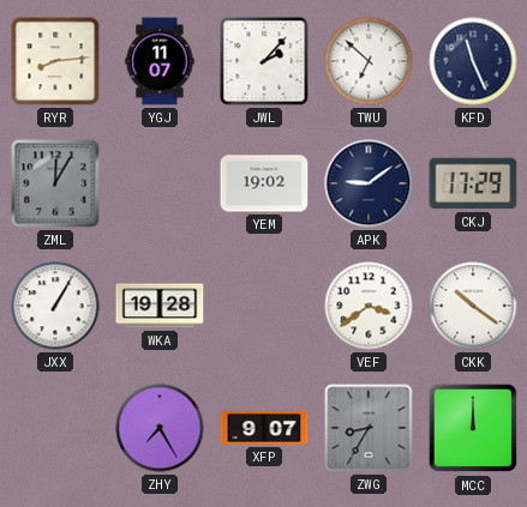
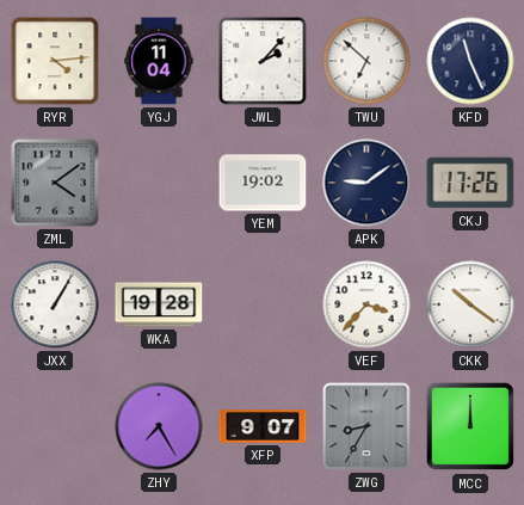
RYR: 8:14 -> 4:14
YGJ: 11:07 -> 11:04
ZML: 12:05 -> 4:09
CKJ: 17:29 -> 17:26
VEF: 3:39 -> 3:37
